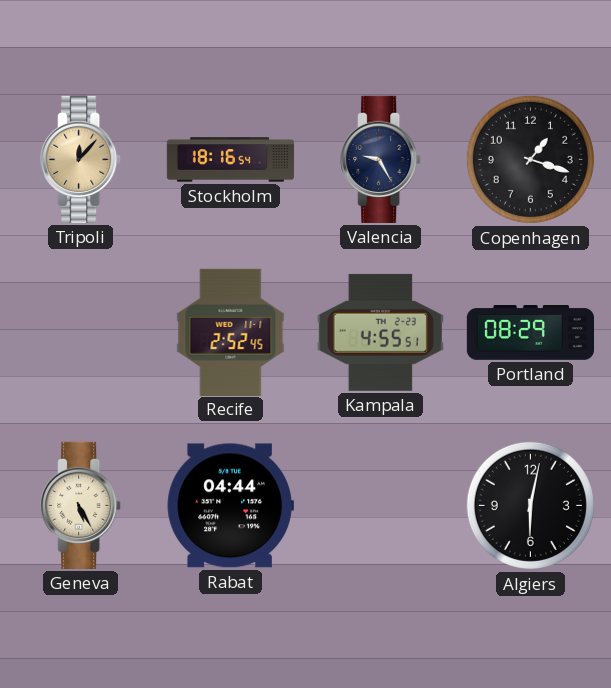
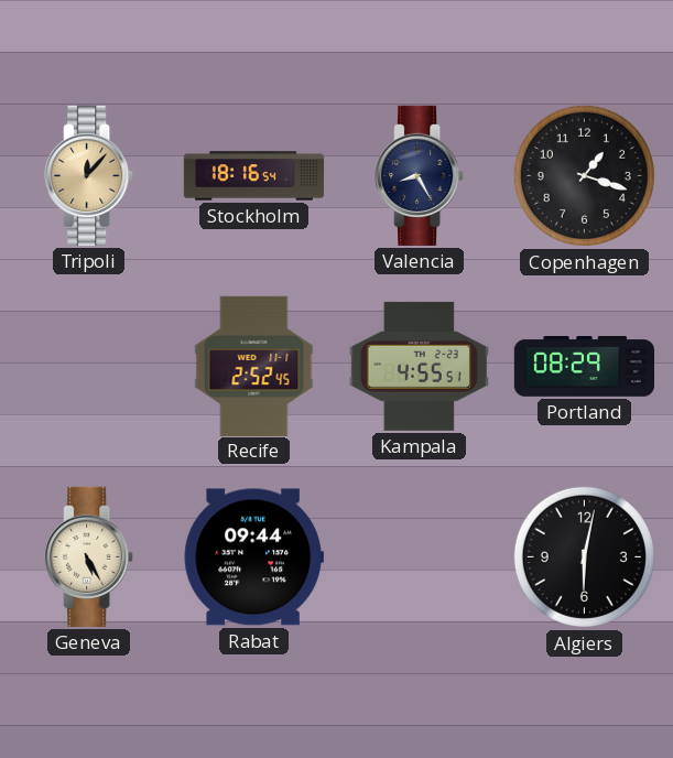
Valencia: 9:25 -> 8:25
Rabat: 04:44 -> 09:44
